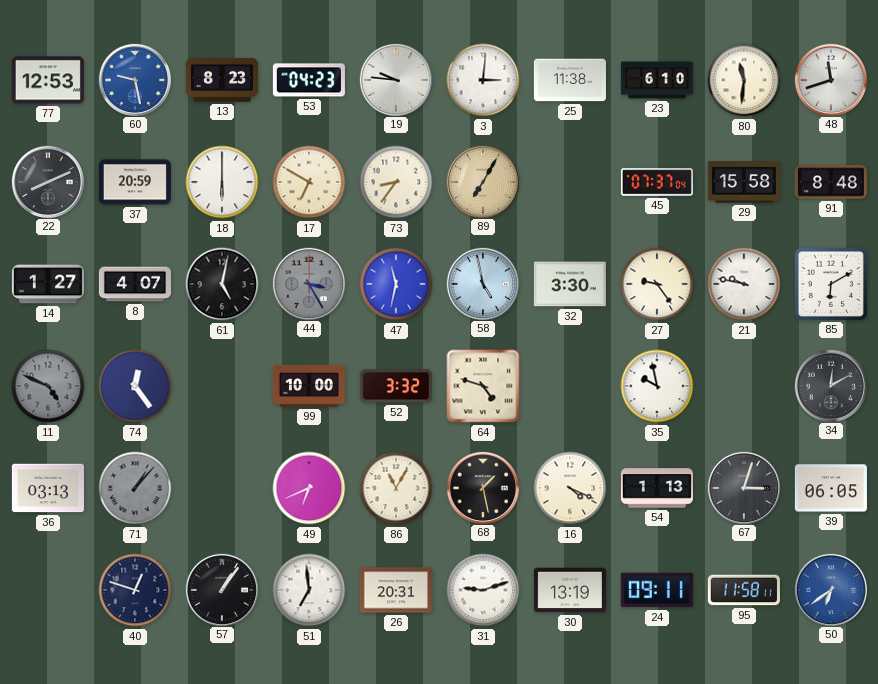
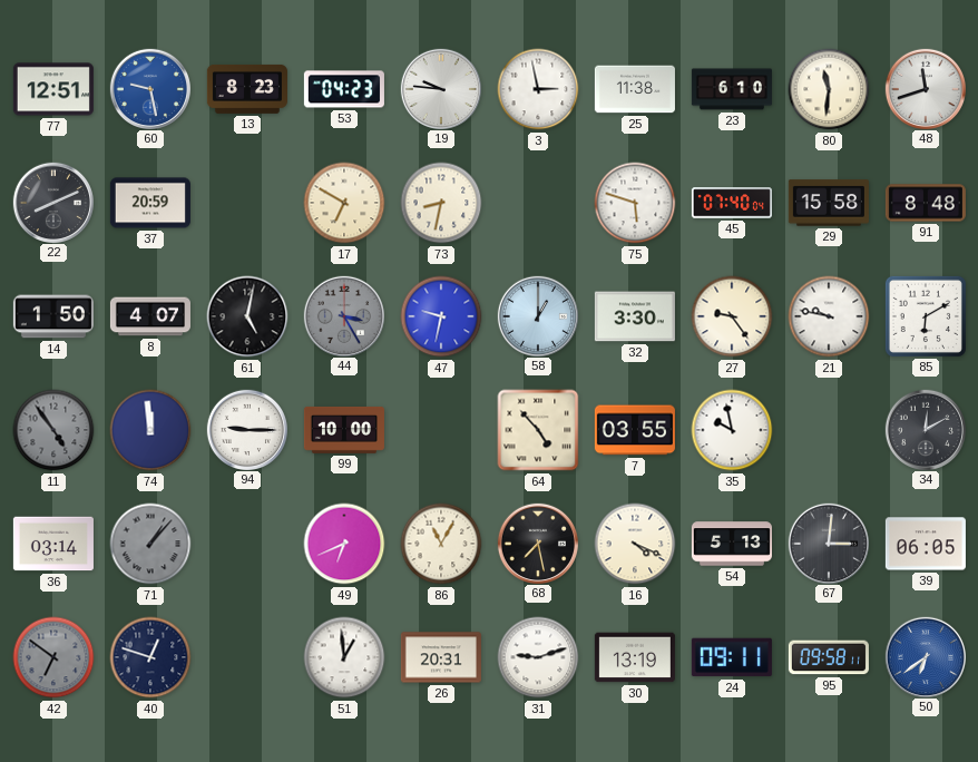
77: 12:53 -> 12:51
3: 3:01 -> 2:58
18: 6:00 -> none
73: 8:36 -> 8:32
89: 7:05 -> none
75: none -> 5:48
45: 07:37 -> 07:40
14: 1:27 -> 1:50
47: 11:32 -> 9:32
58: 4:58 -> 1:00
11: 4:49 -> 4:54
74: 12:24 -> 11:59
94: none -> 9:15
52: 3:32 -> none
64: 4:48 -> 4:53
7: none -> 03:55
36: 03:13 -> 03:14
68: 1:28 -> 7:28
54: 1:13 -> 5:13
67: 3:03 -> 3:01
42: none -> 6:51
57: 1:06 -> none
51: 6:59 -> 12:59
95: 11:58 -> 09:58
